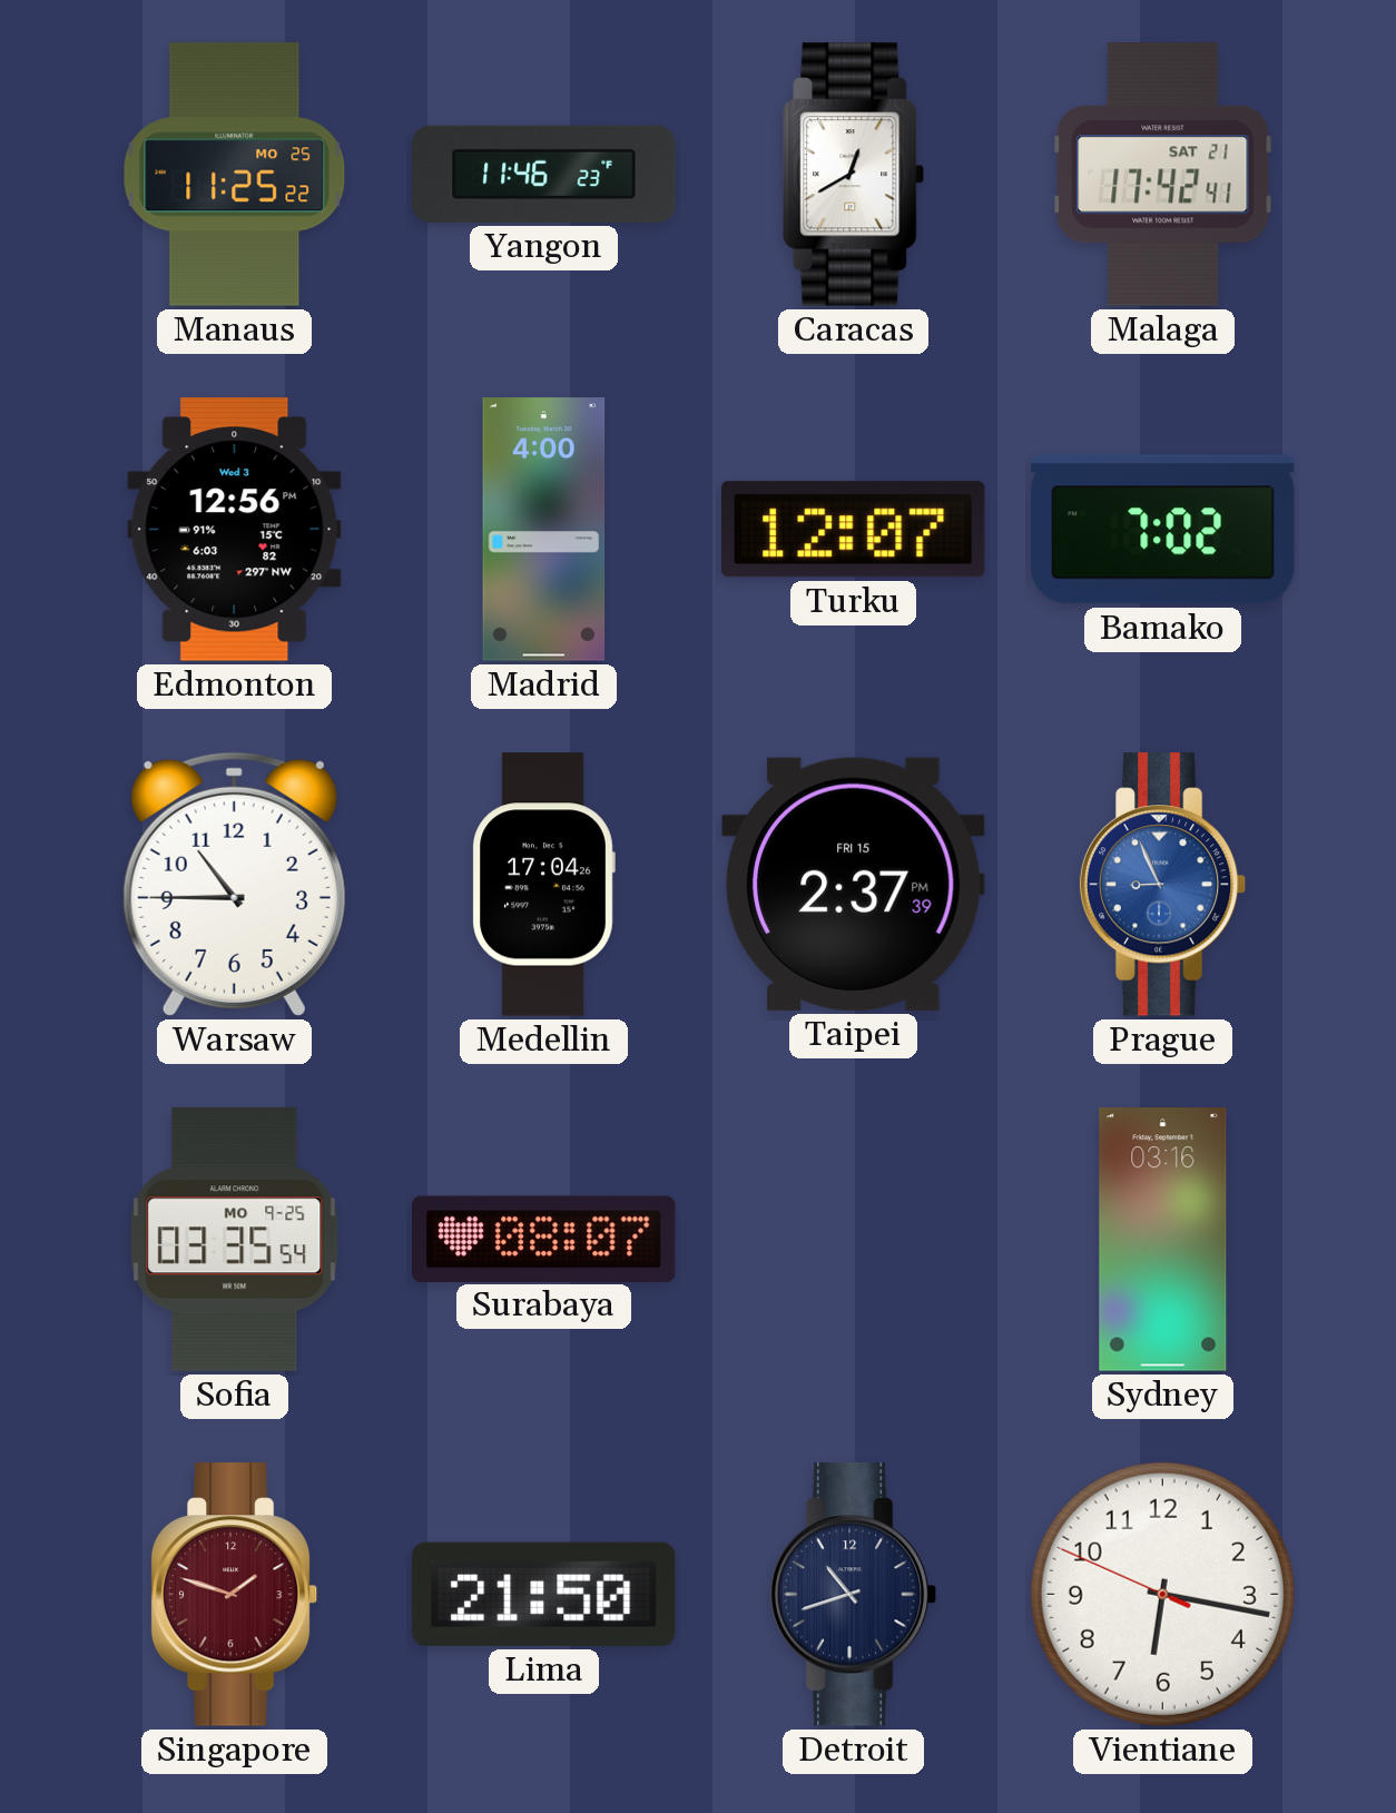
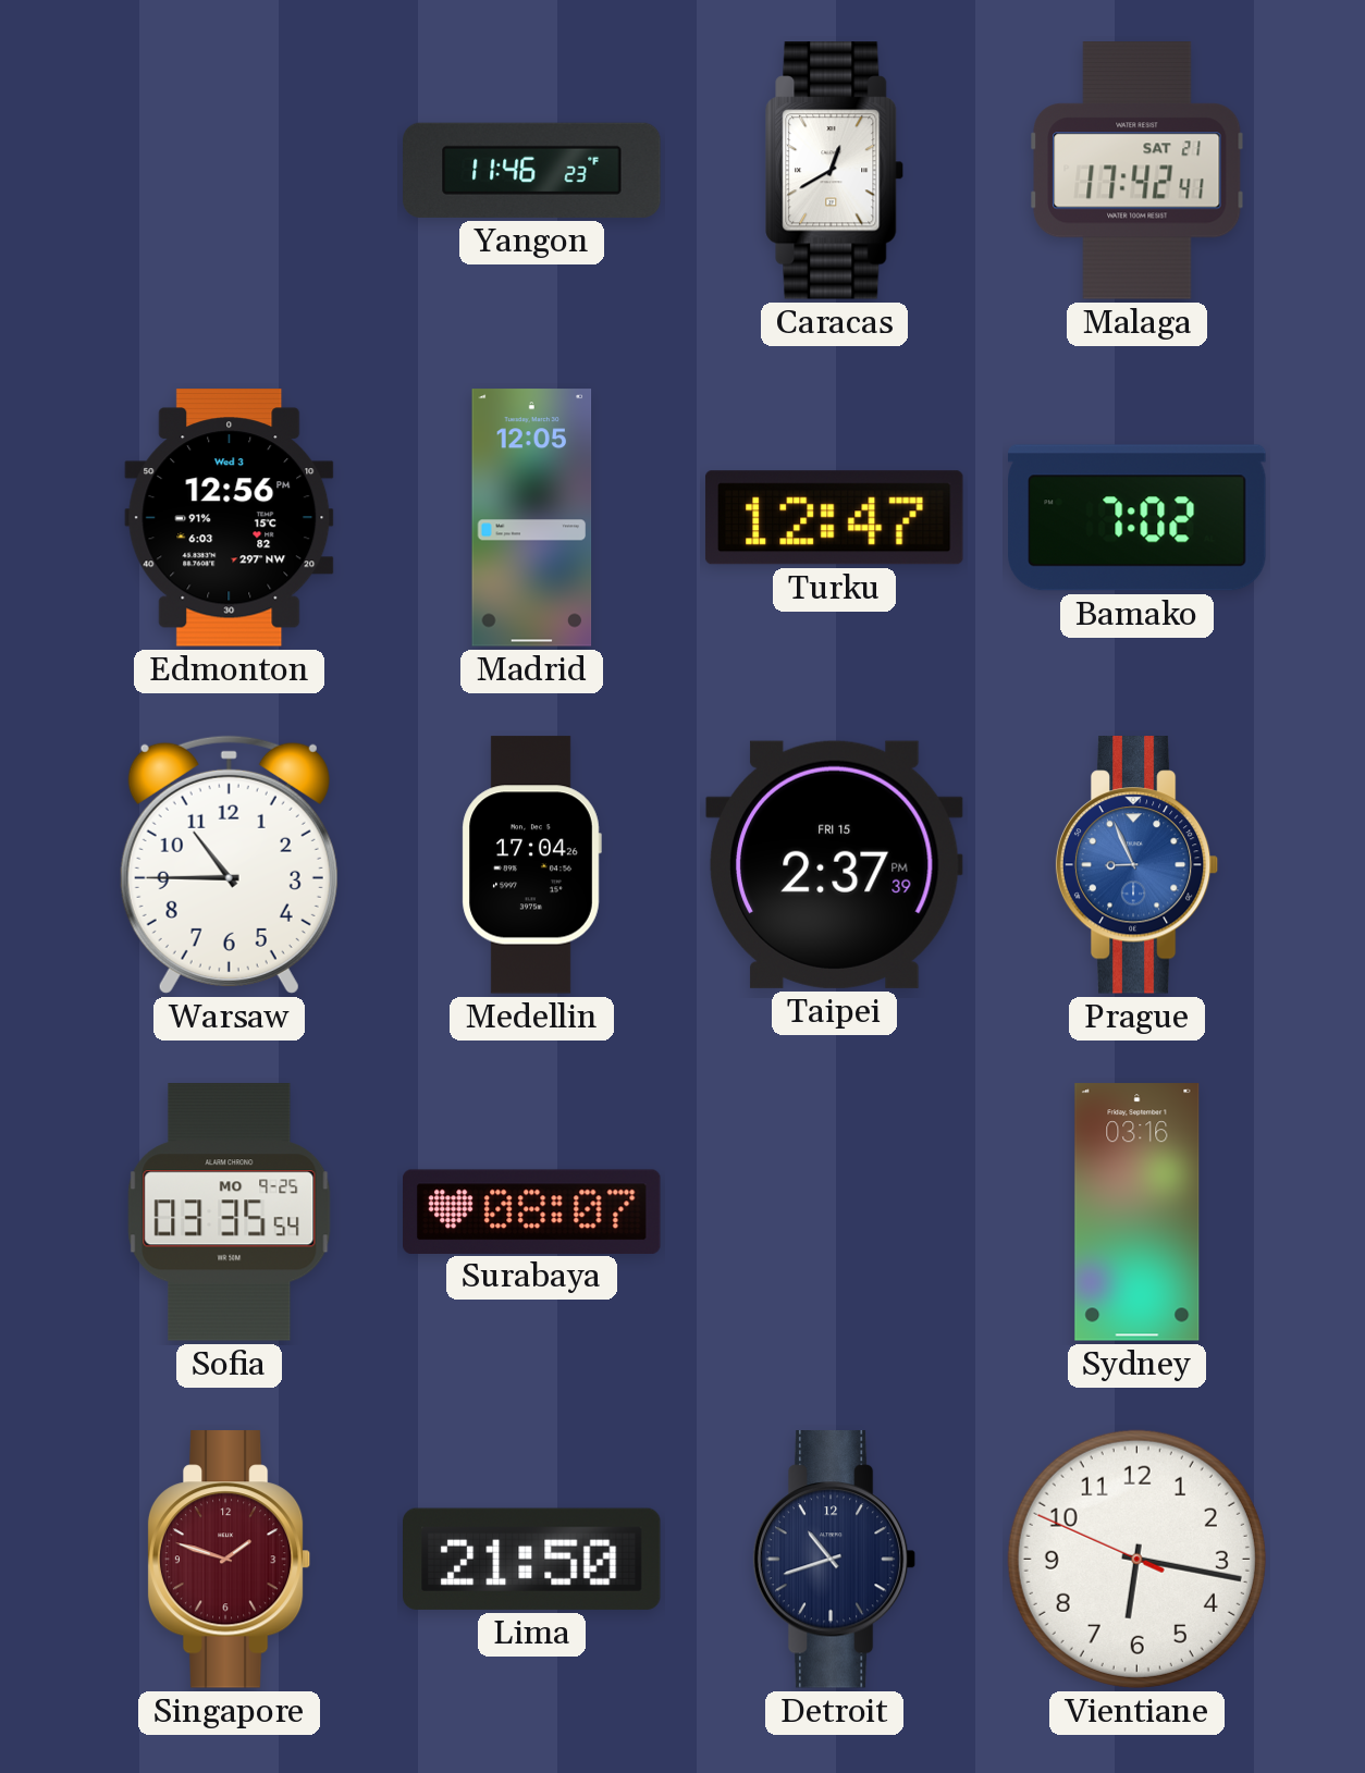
Manaus: 11:25 -> none
Madrid: 4:00 -> 12:05
Turku: 12:07 -> 12:47
